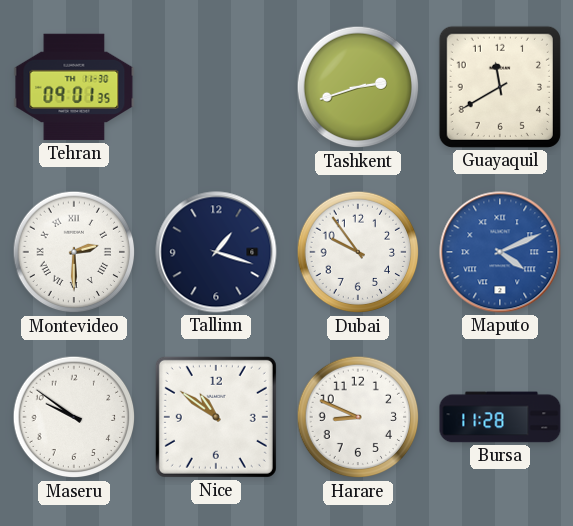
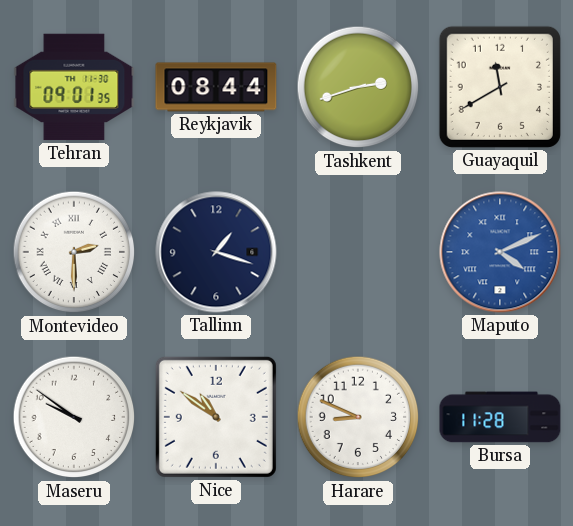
Reykjavik: none -> 08:44
Dubai: 9:54 -> none
